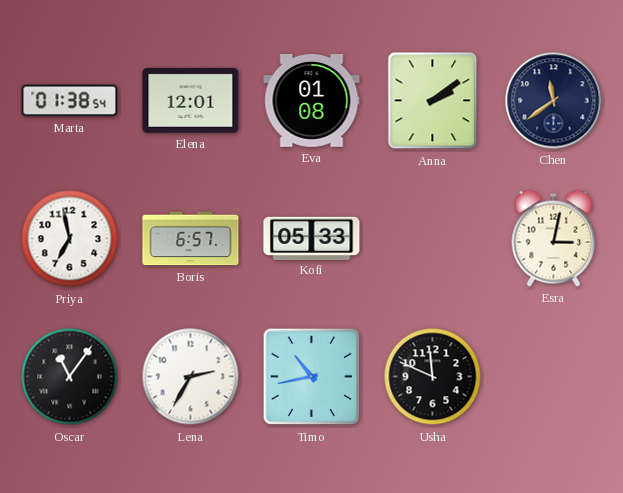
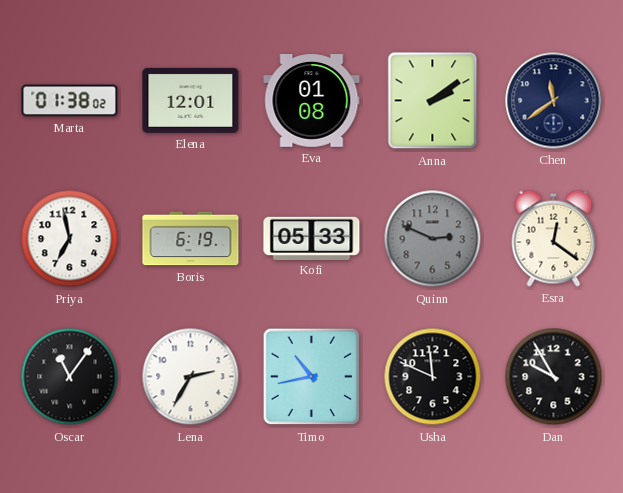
Marta: 01:38:54 -> 01:38:02
Boris: 6:57 -> 6:19
Quinn: none -> 2:49
Esra: 3:02 -> 12:21
Dan: none -> 9:55
